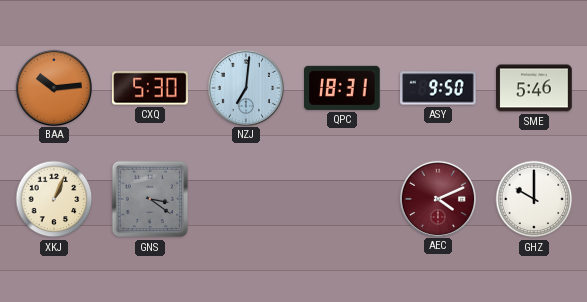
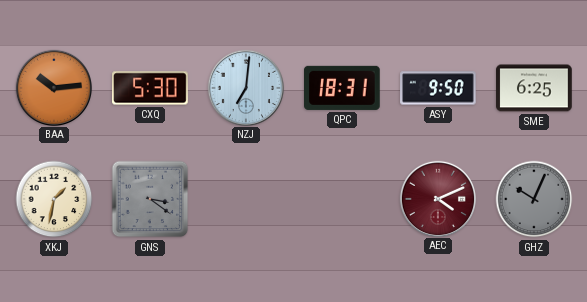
SME: 5:46 -> 6:25
XKJ: 1:04 -> 1:32
GHZ: 10:00 -> 10:04
GHZ dial: white -> grey
